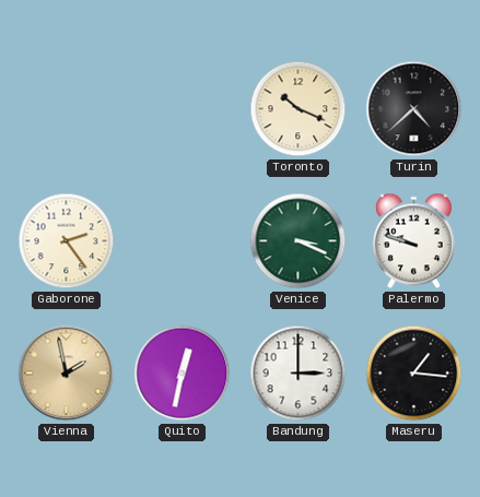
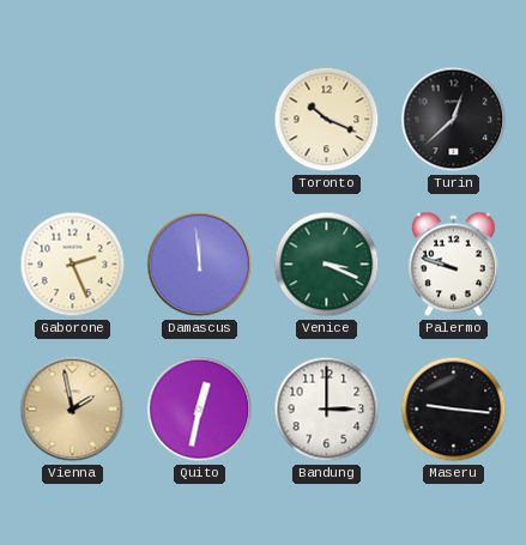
Turin: 4:38 -> 12:38
Gaborone: 2:24 -> 2:26
Damascus: none -> 11:59
Maseru: 1:16 -> 9:16
